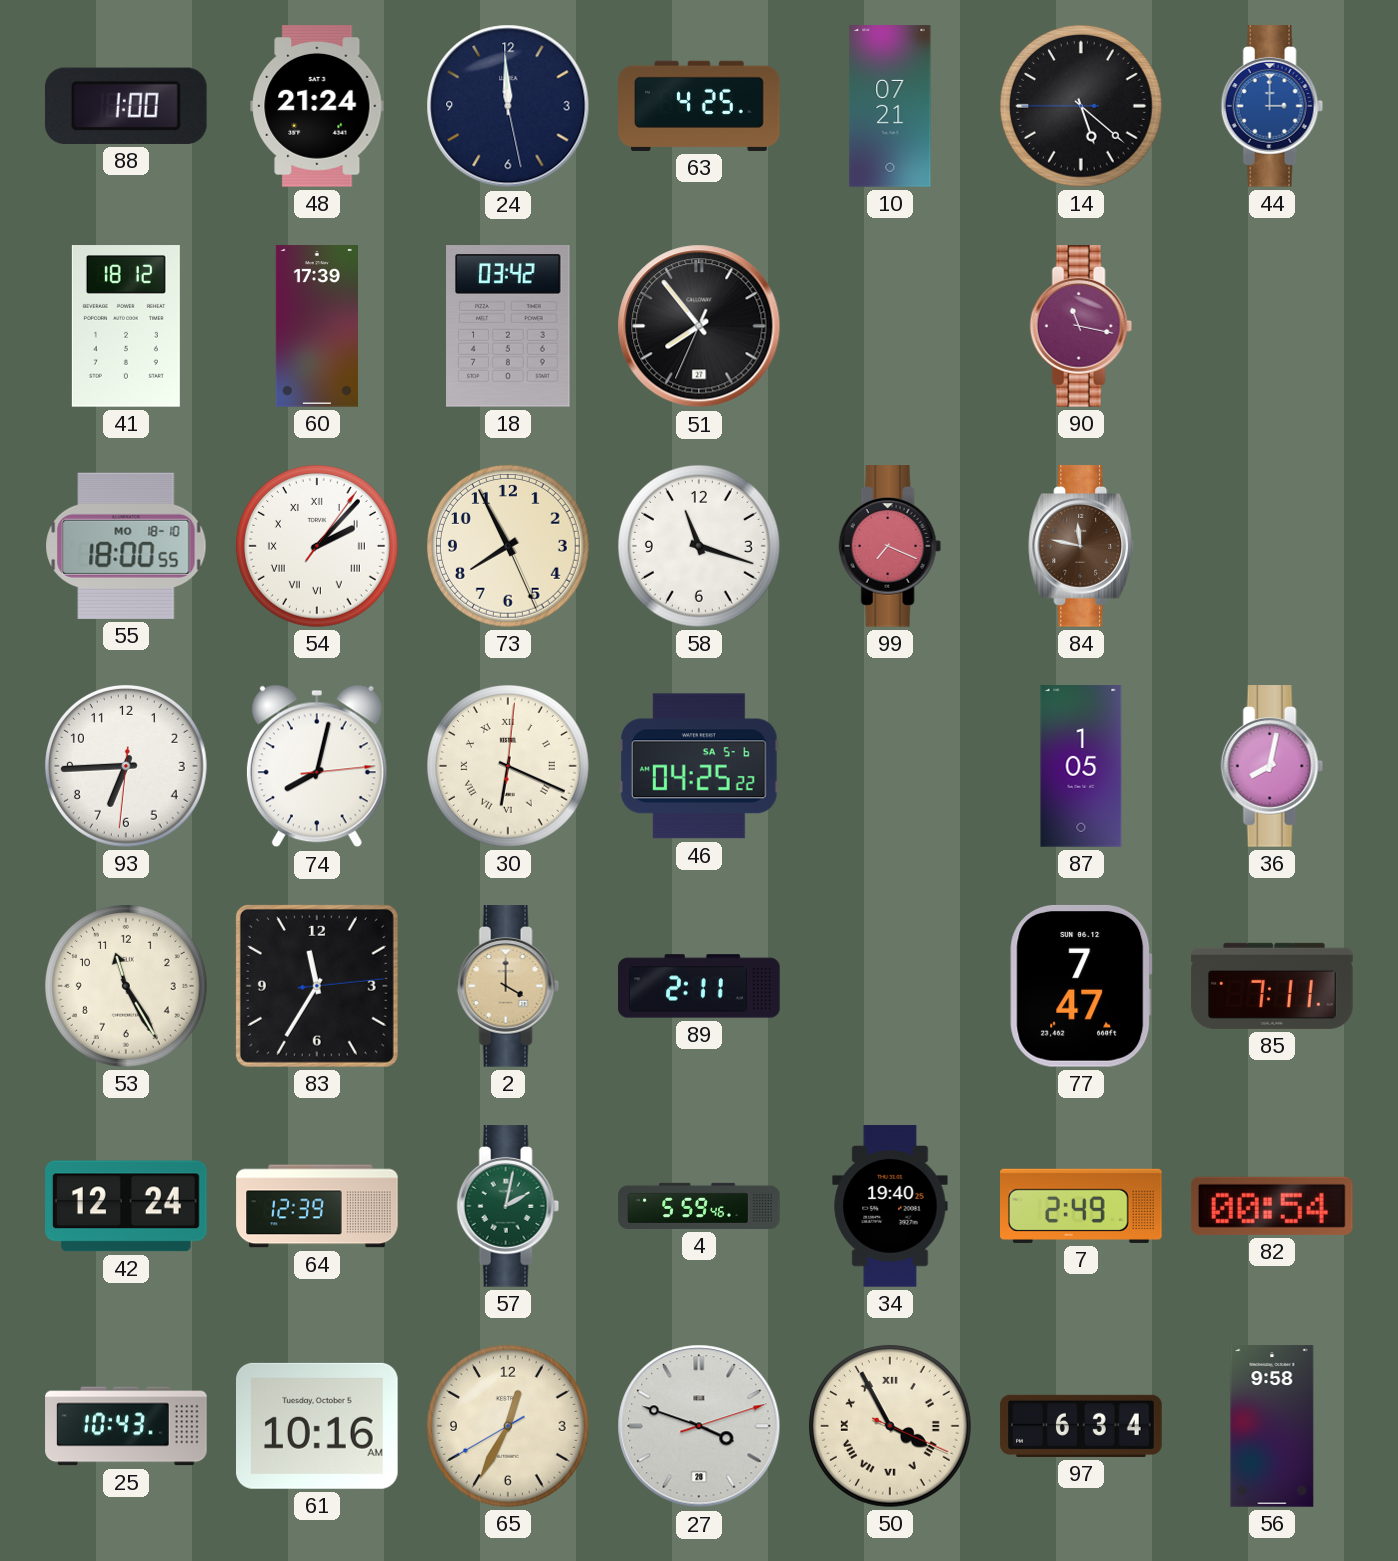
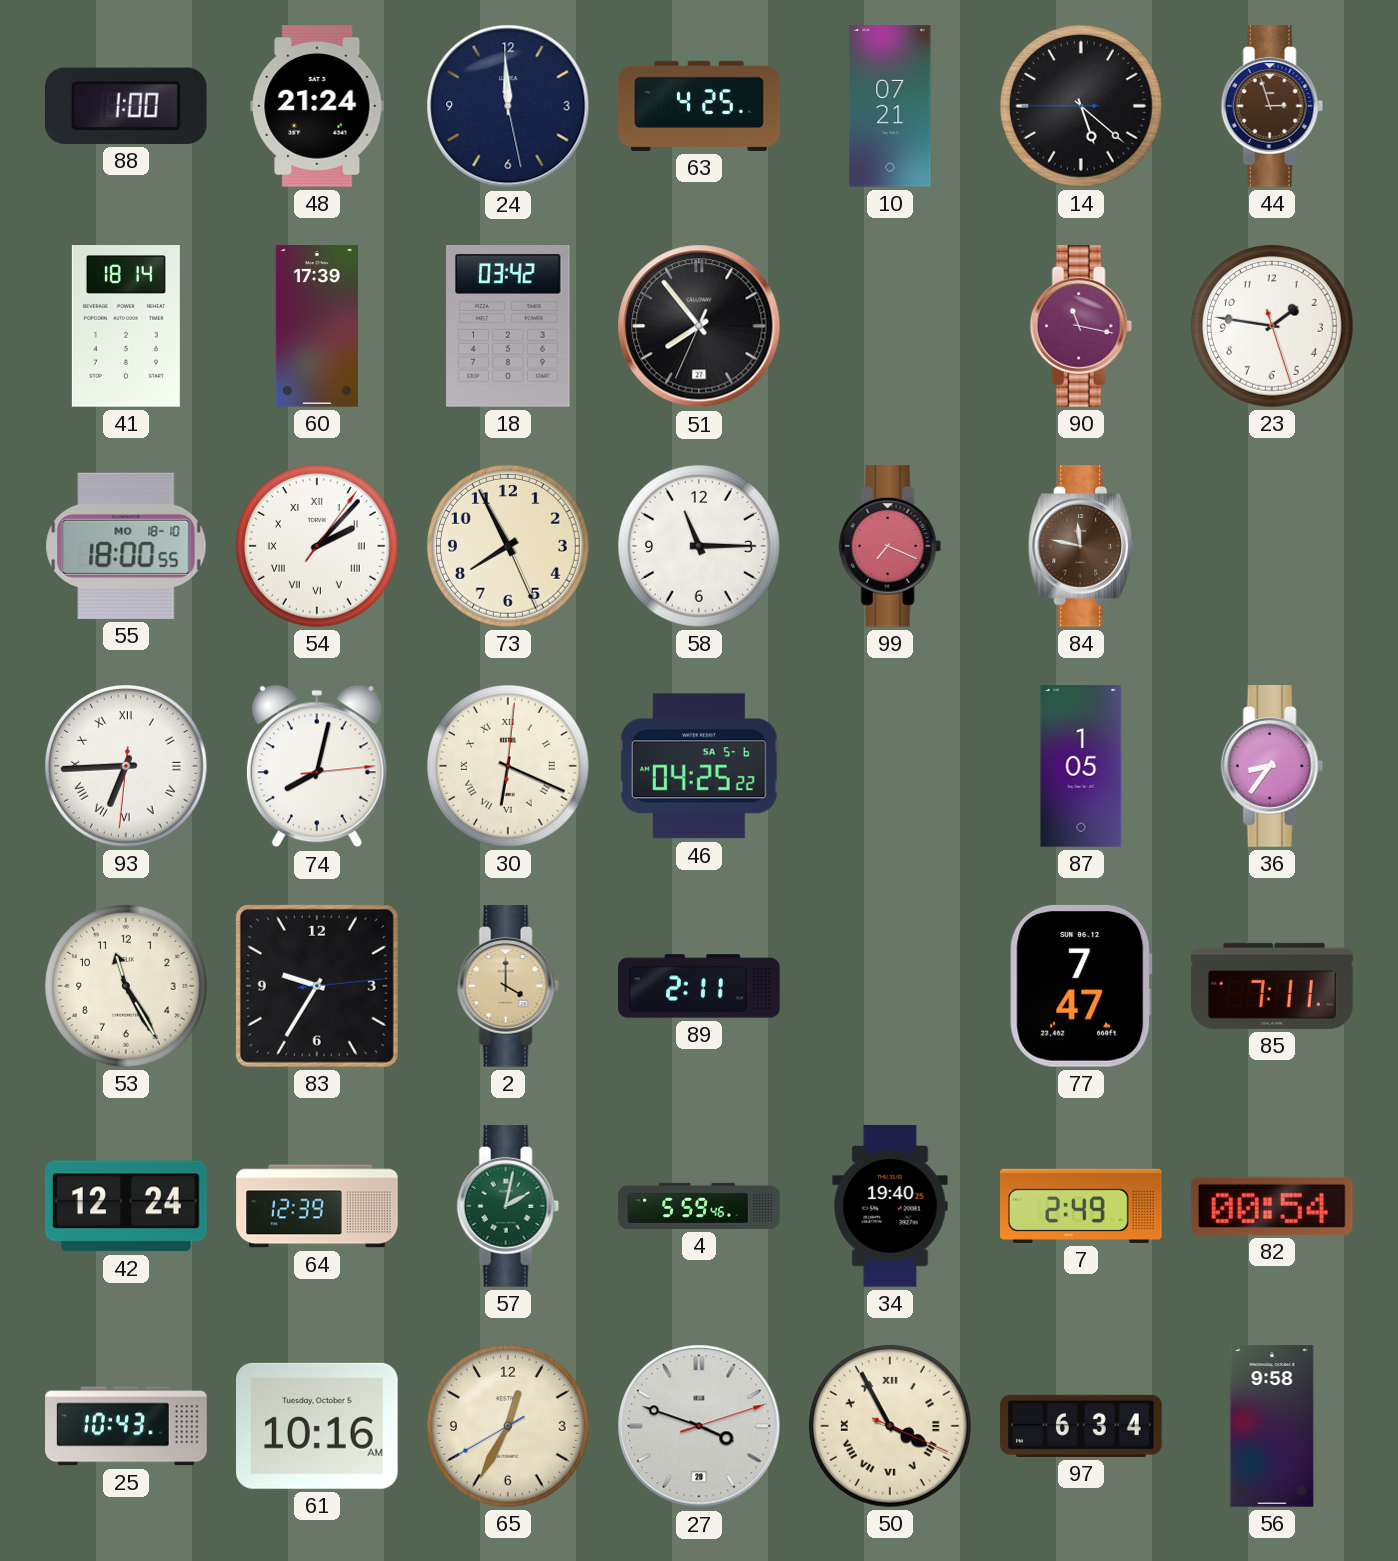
44: 3:00 -> 2:57
44 dial: blue -> brown
41: 18:12 -> 18:14
23: none -> 1:46
58: 11:18 -> 11:15
93 numerals: Arabic -> Roman
36: 8:02 -> 8:36
83: 11:35 -> 9:35
